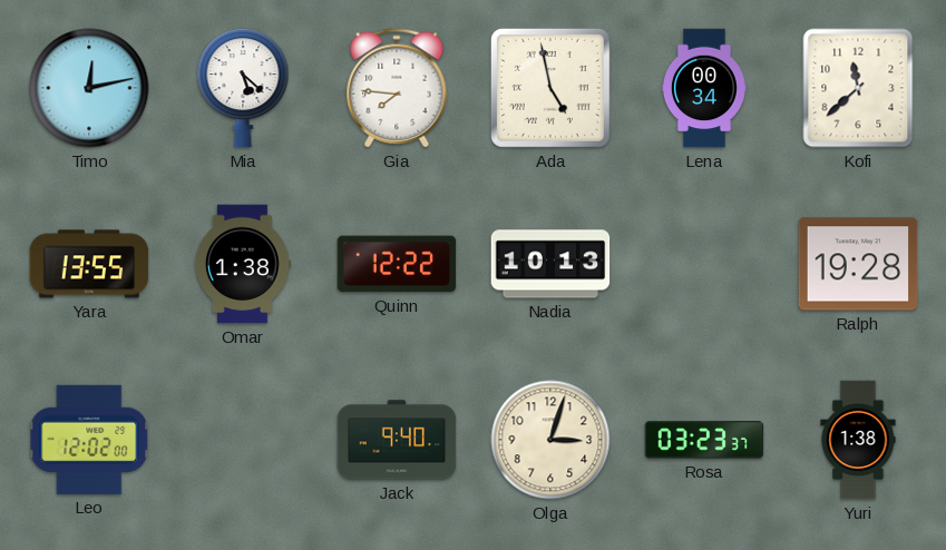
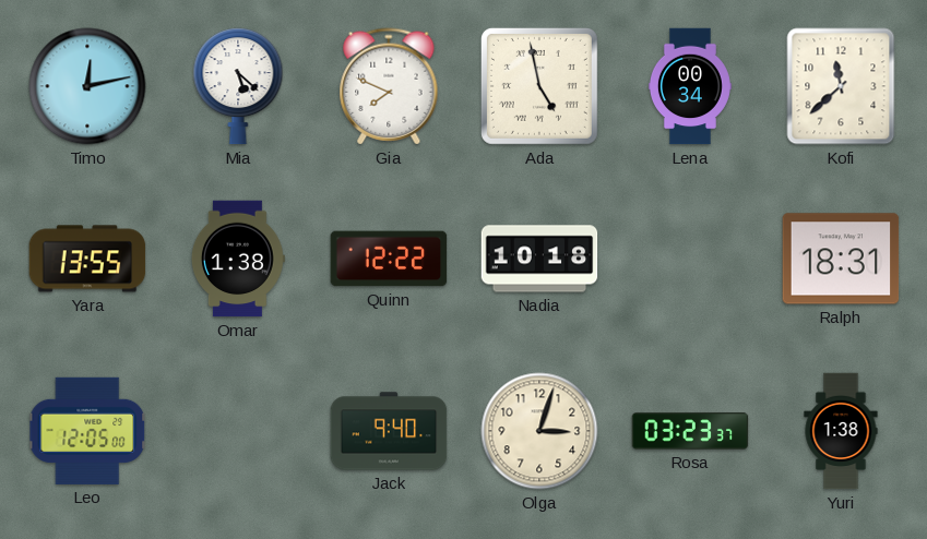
Gia: 7:46 -> 7:49
Nadia: 10:13 -> 10:18
Ralph: 19:28 -> 18:31
Leo: 12:02 -> 12:05
